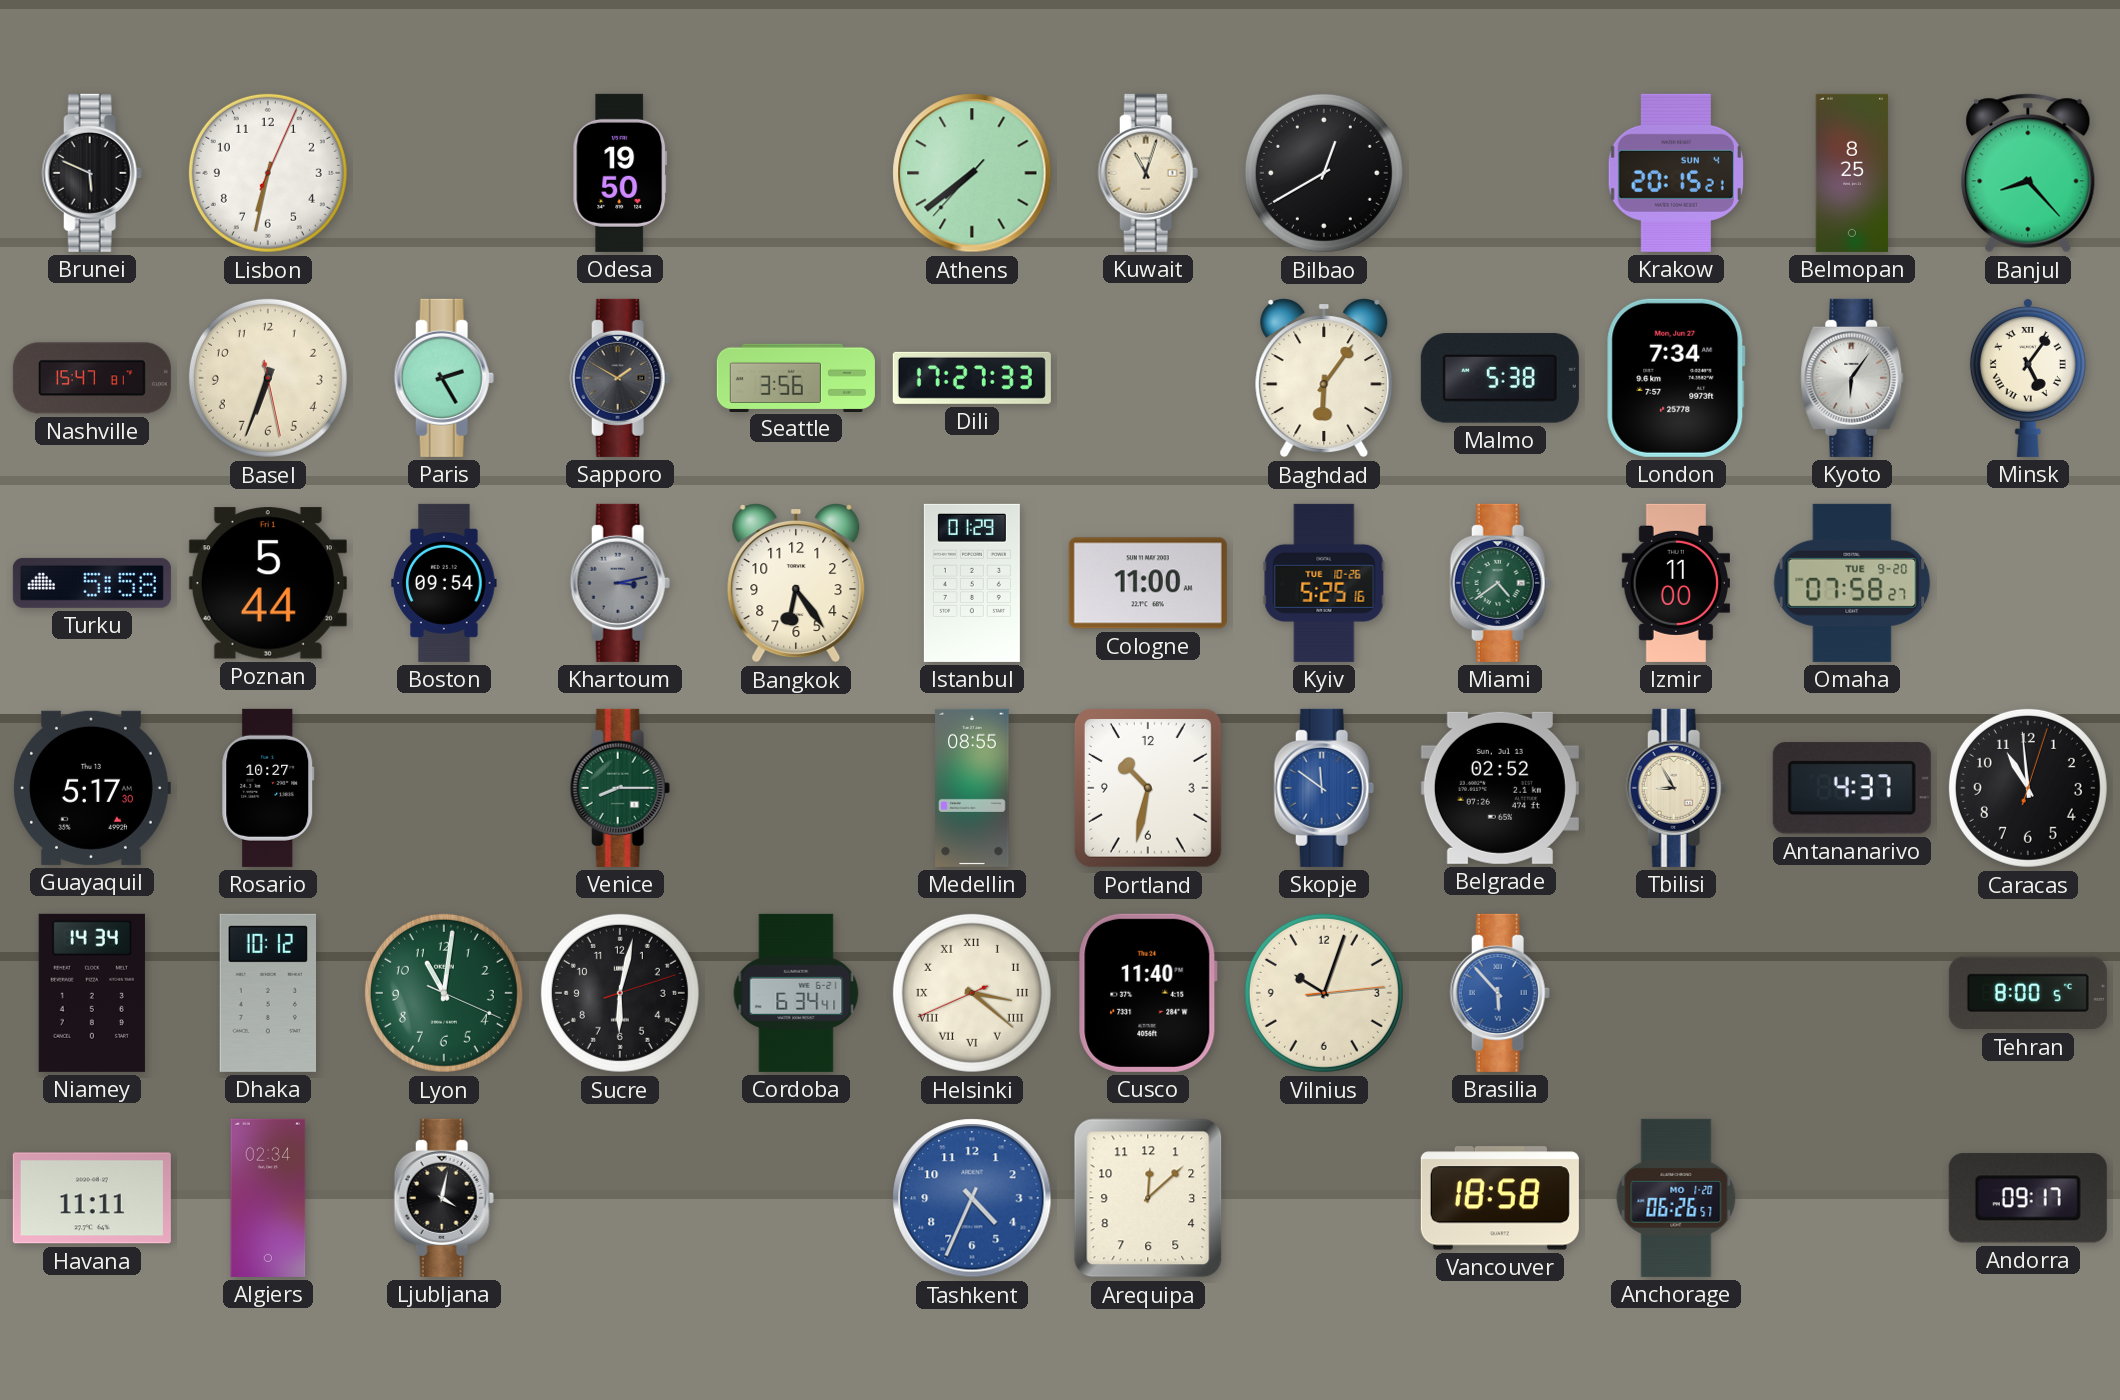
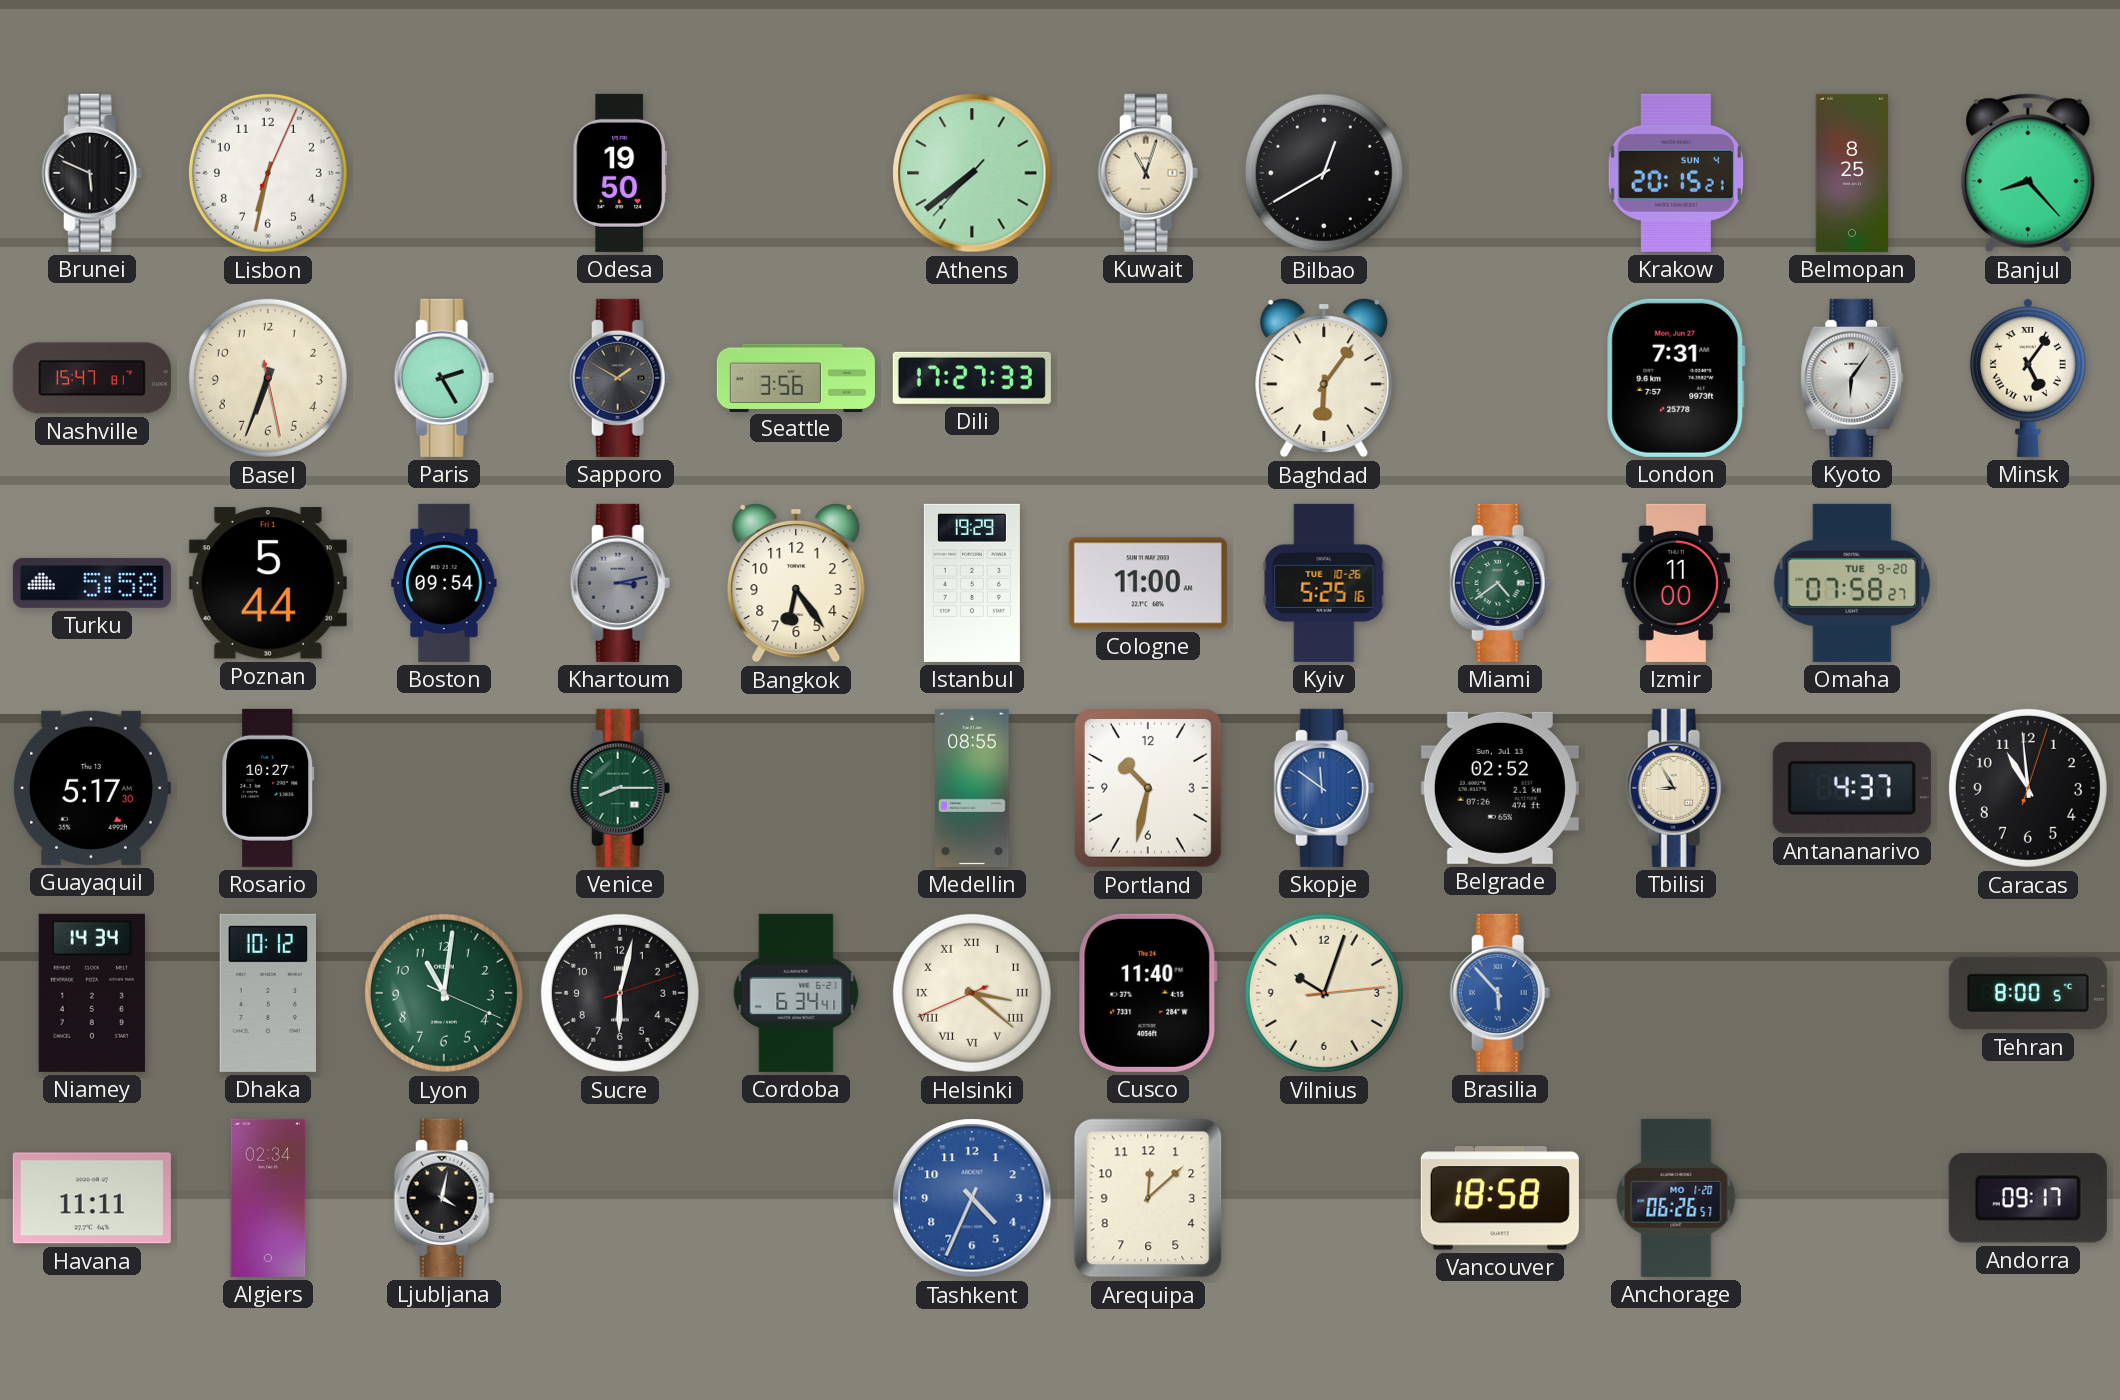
Malmo: 5:38 -> none
London: 7:34 -> 7:31
Istanbul: 01:29 -> 19:29
